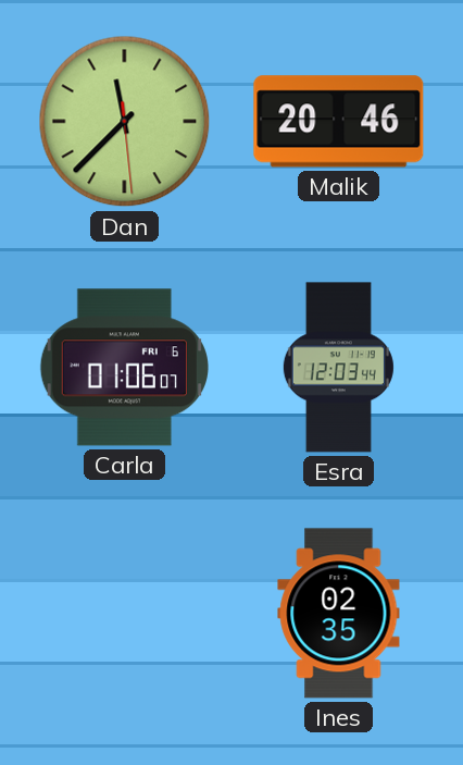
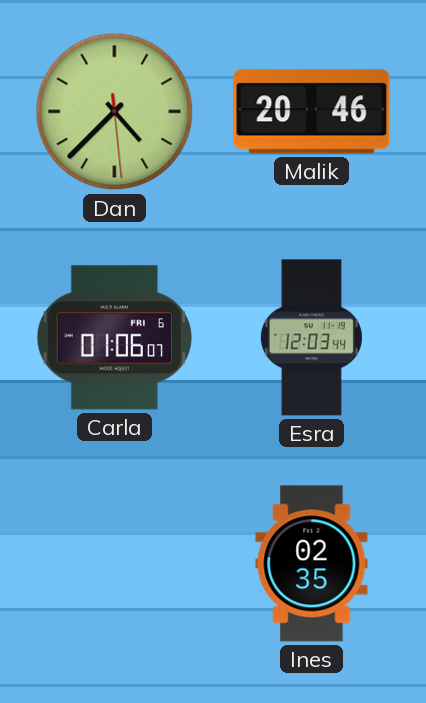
Dan: 11:37 -> 4:37
